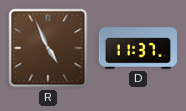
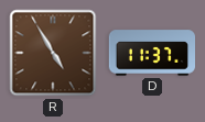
R: 4:56 -> 4:55
